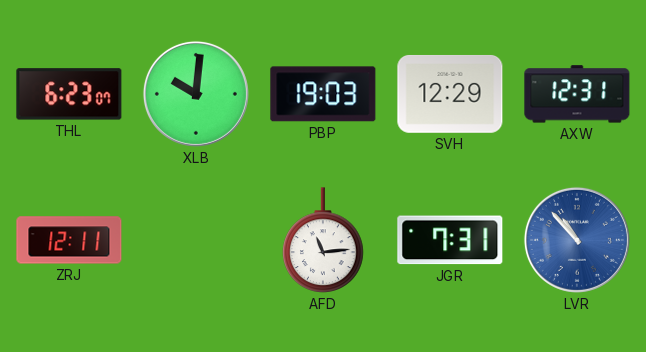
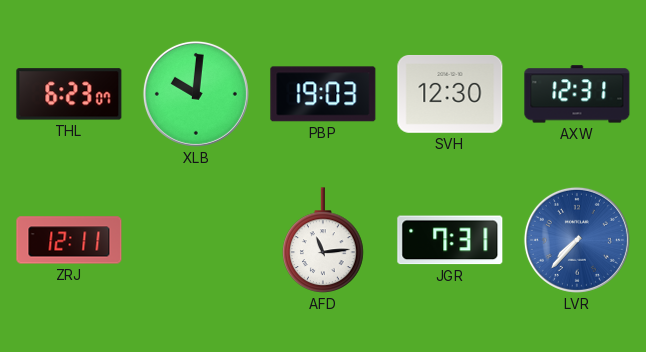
SVH: 12:29 -> 12:30
LVR: 10:53 -> 7:37
